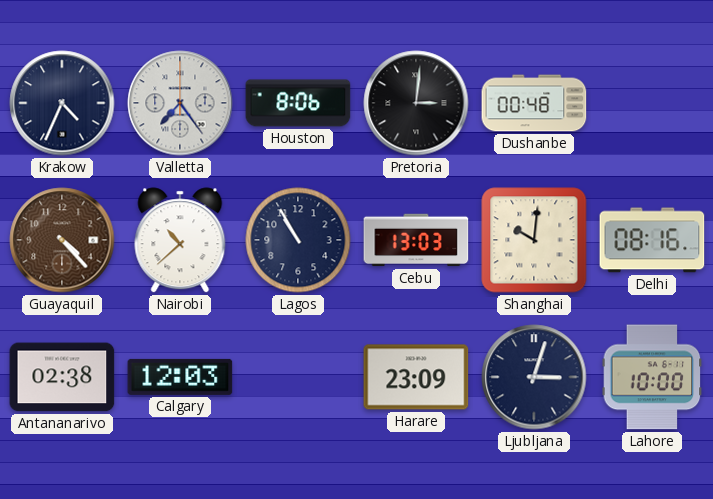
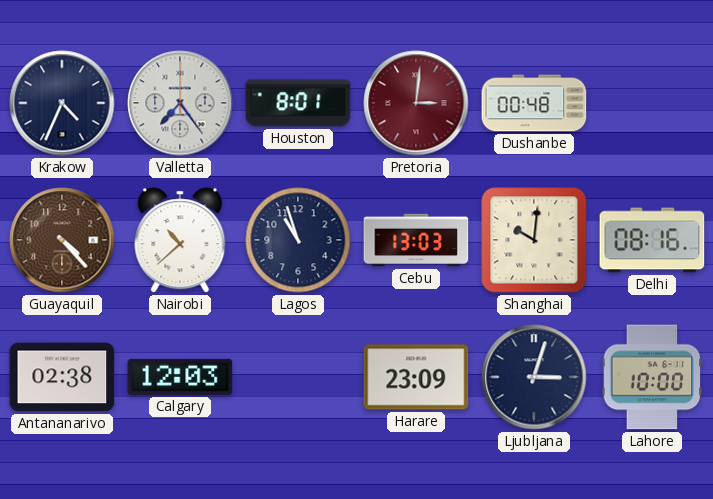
Houston: 8:06 -> 8:01
Pretoria dial: black -> burgundy
Lagos: 10:55 -> 10:57
